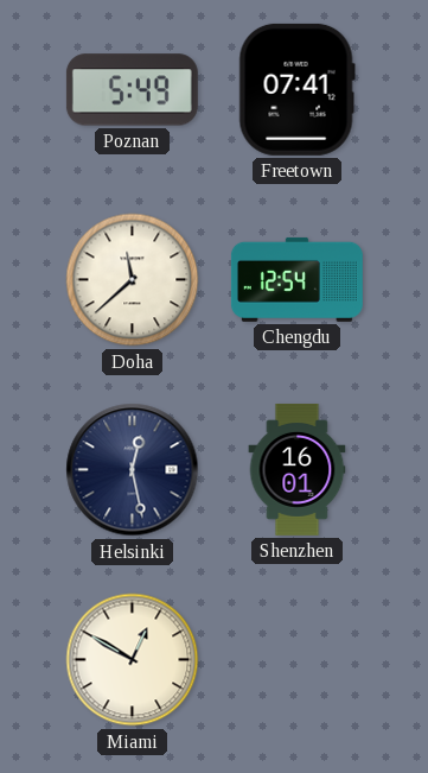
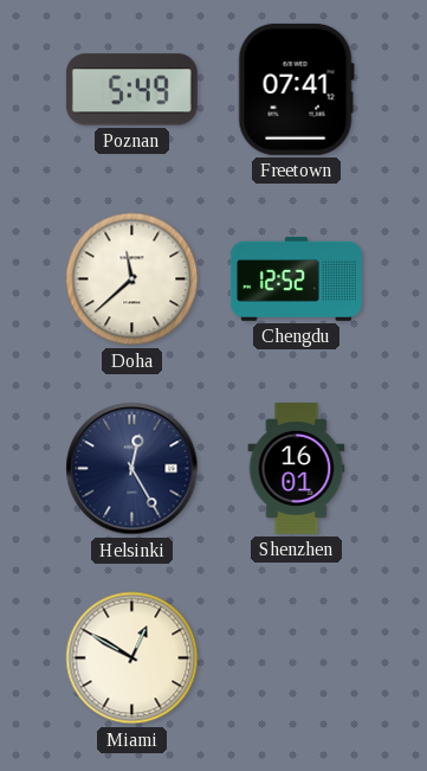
Chengdu: 12:54 -> 12:52
Helsinki: 12:28 -> 12:25
